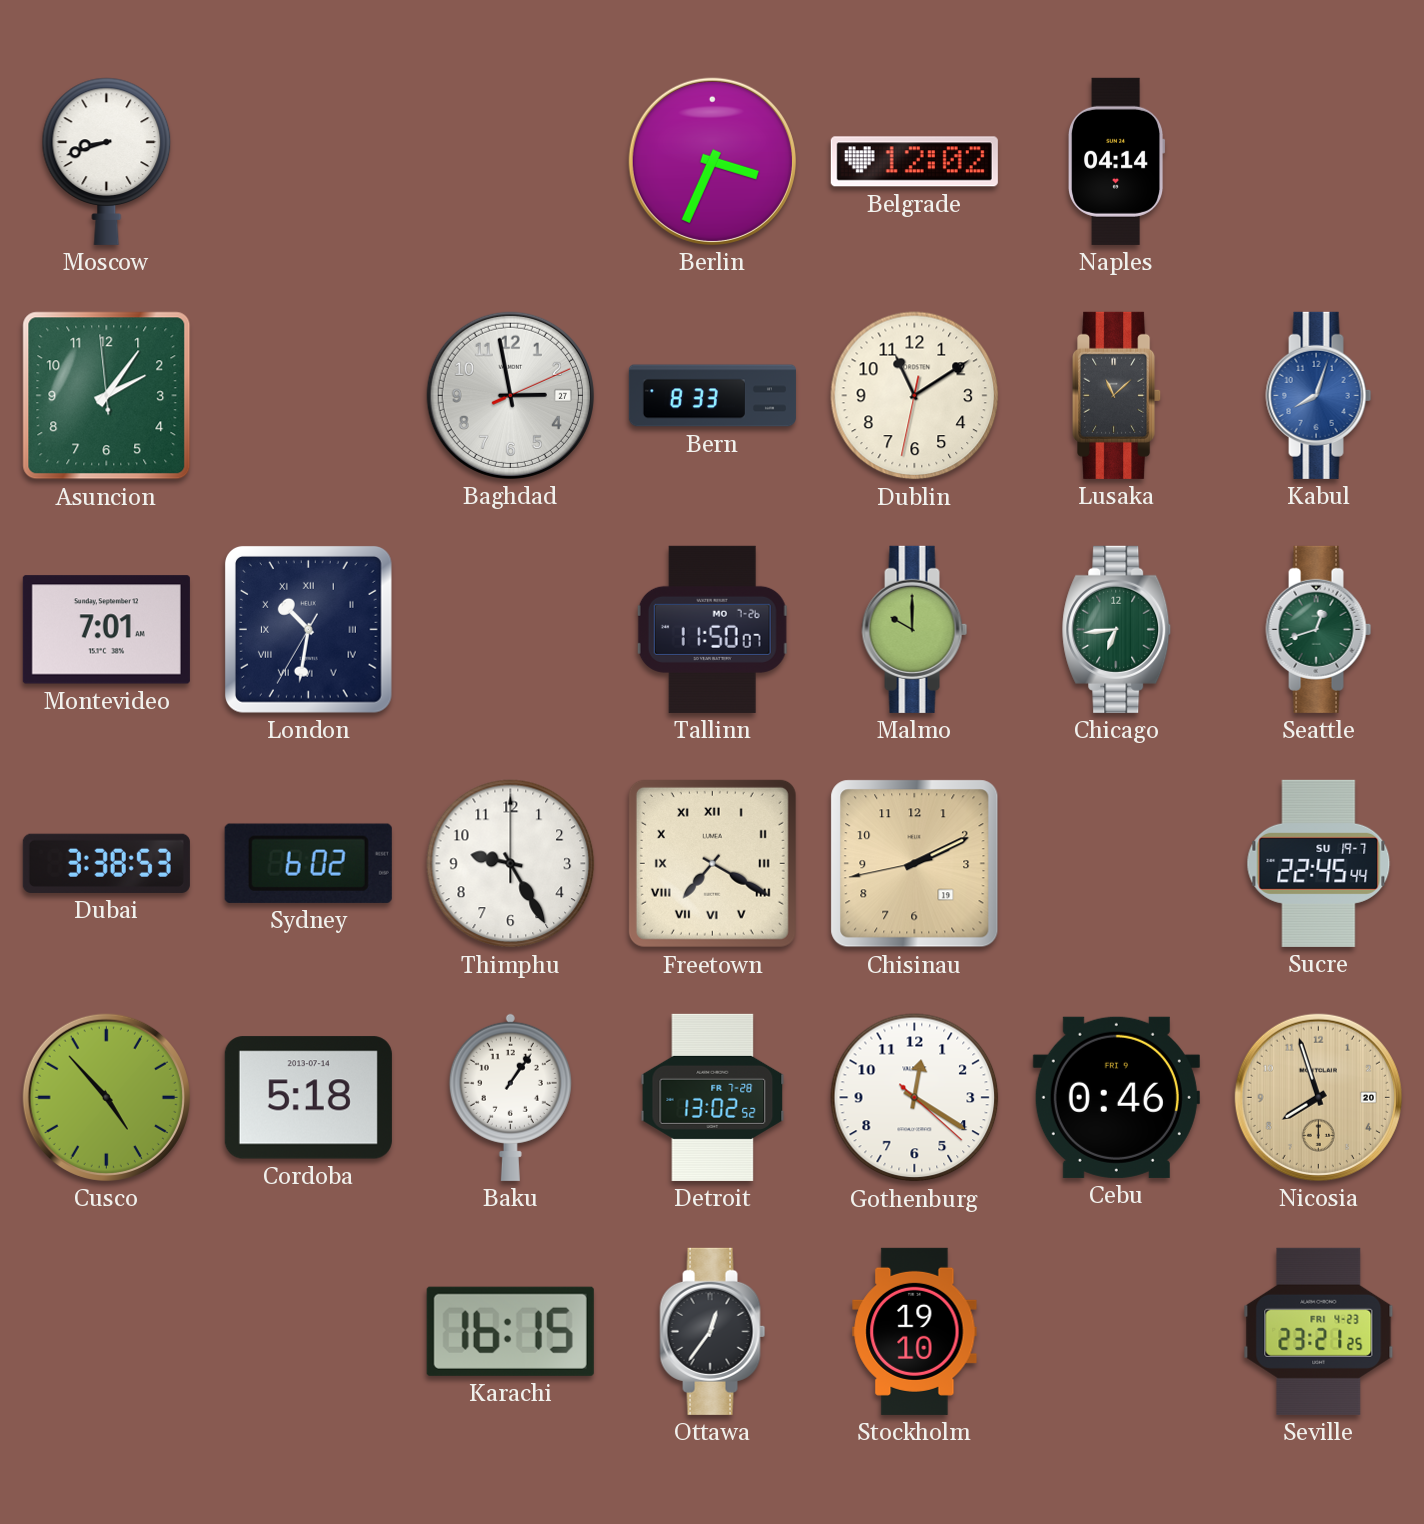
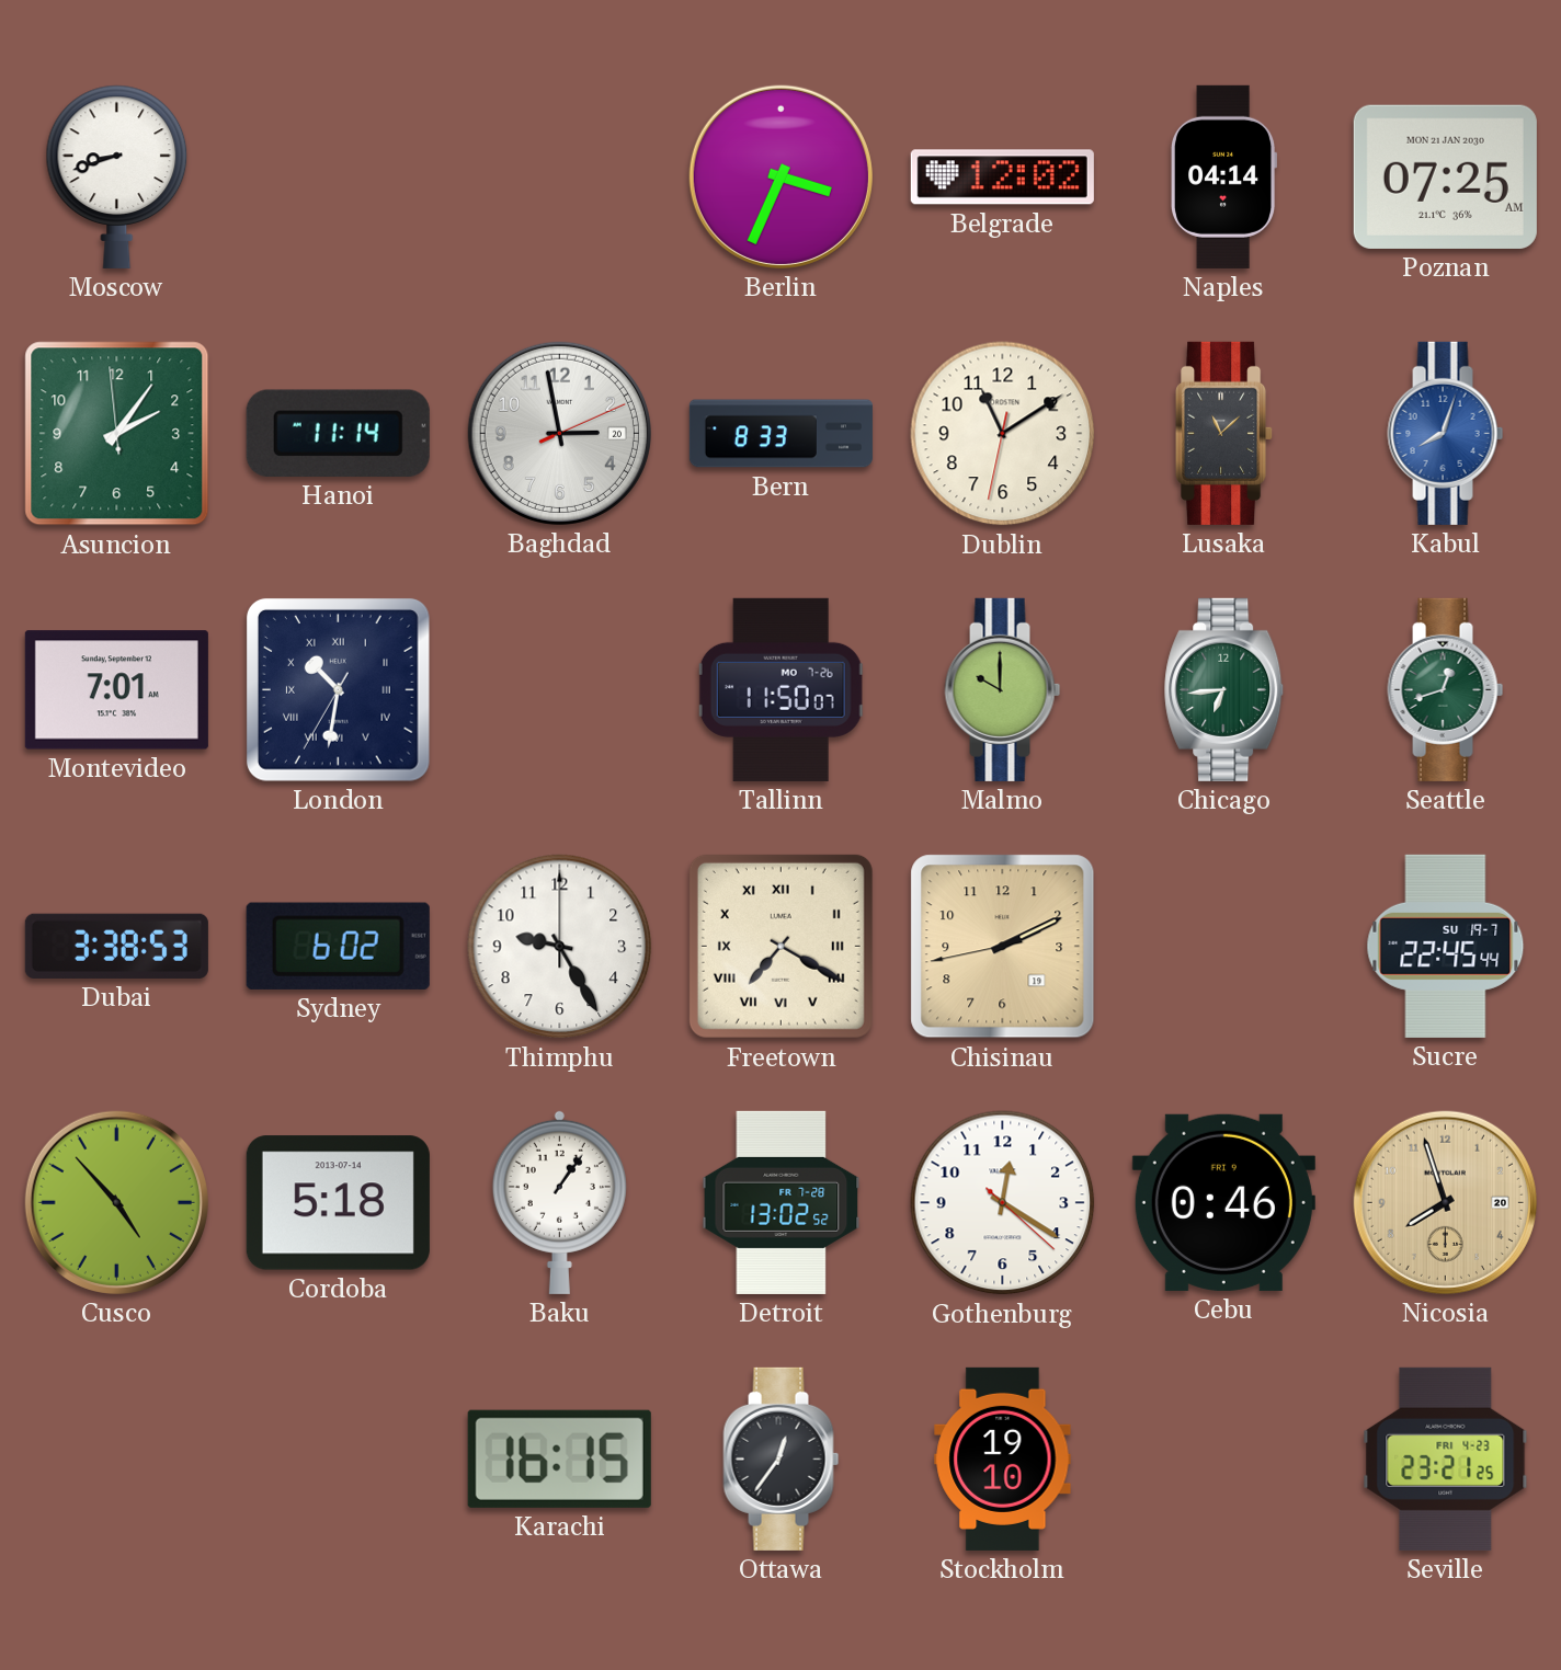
Poznan: none -> 07:25
Hanoi: none -> 11:14
Baghdad date: 27 -> 20
